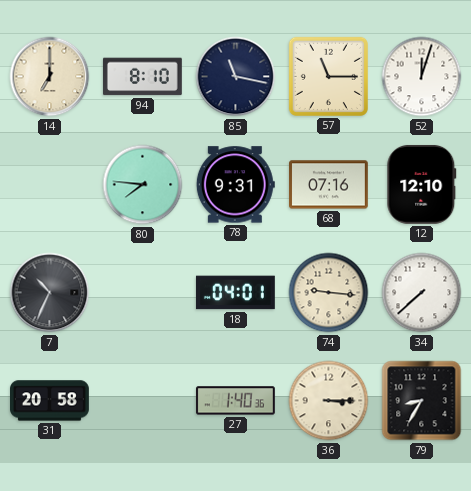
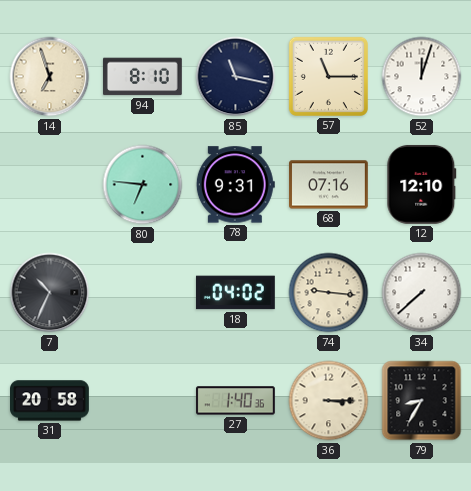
14: 7:00 -> 6:57
80: 7:46 -> 6:46
18: 04:01 -> 04:02
